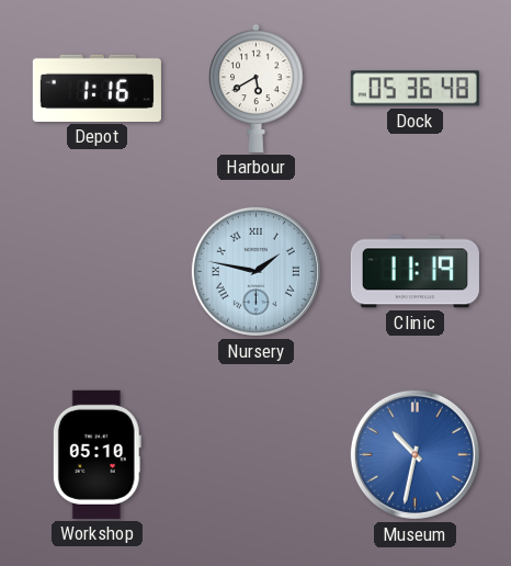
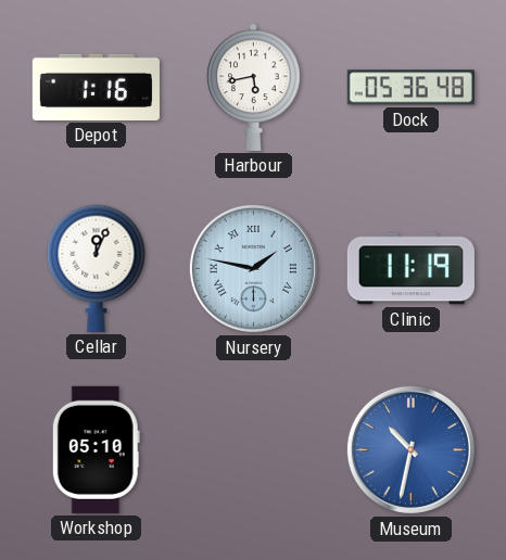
Harbour: 5:40 -> 5:43
Cellar: none -> 12:04
